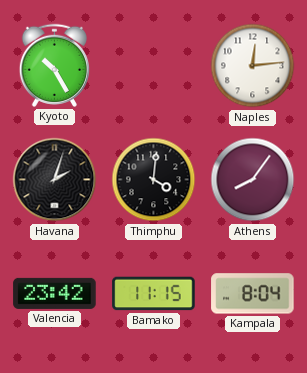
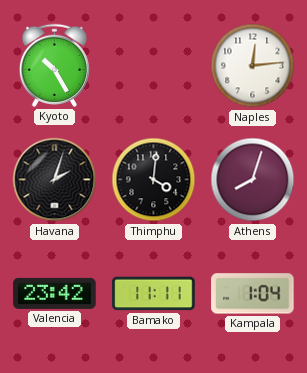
Athens: 8:06 -> 8:03
Bamako: 11:15 -> 11:11
Kampala: 8:04 -> 1:04
